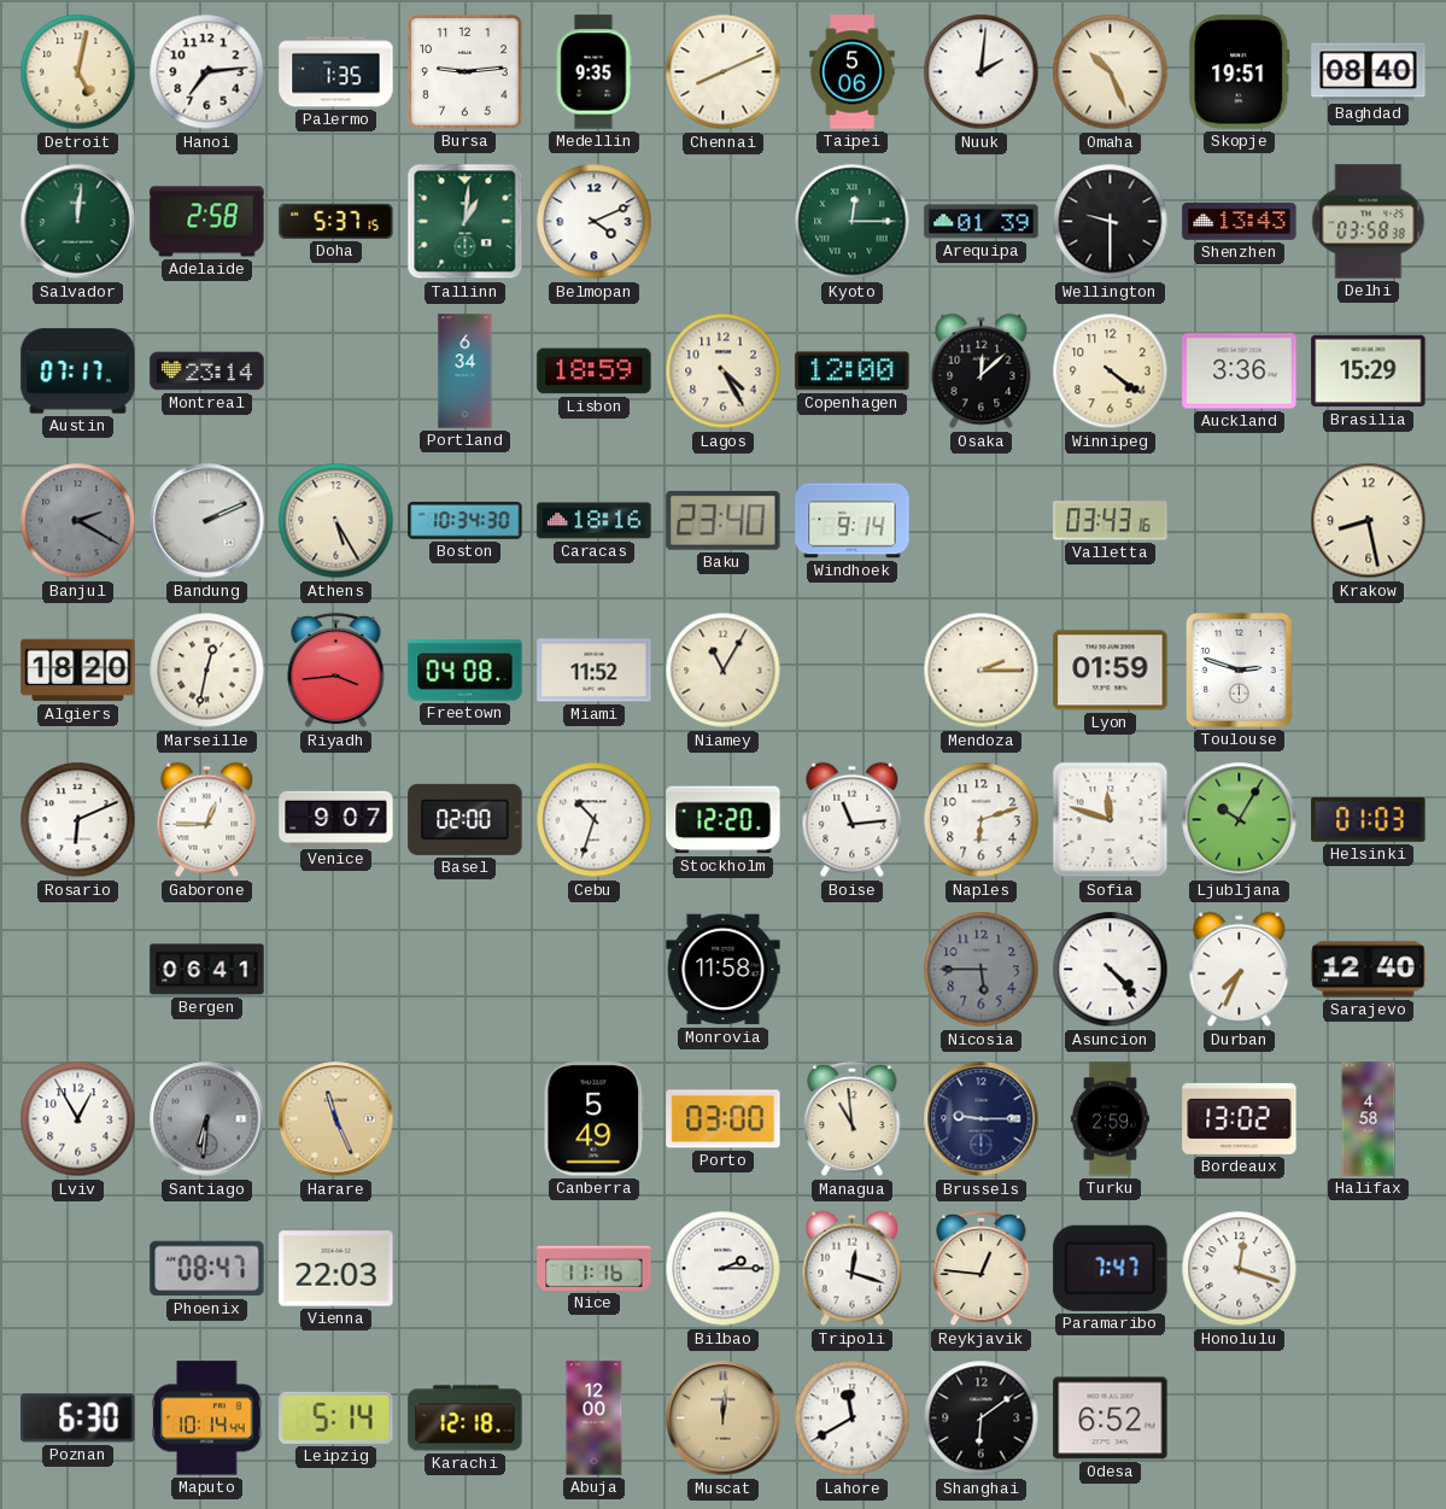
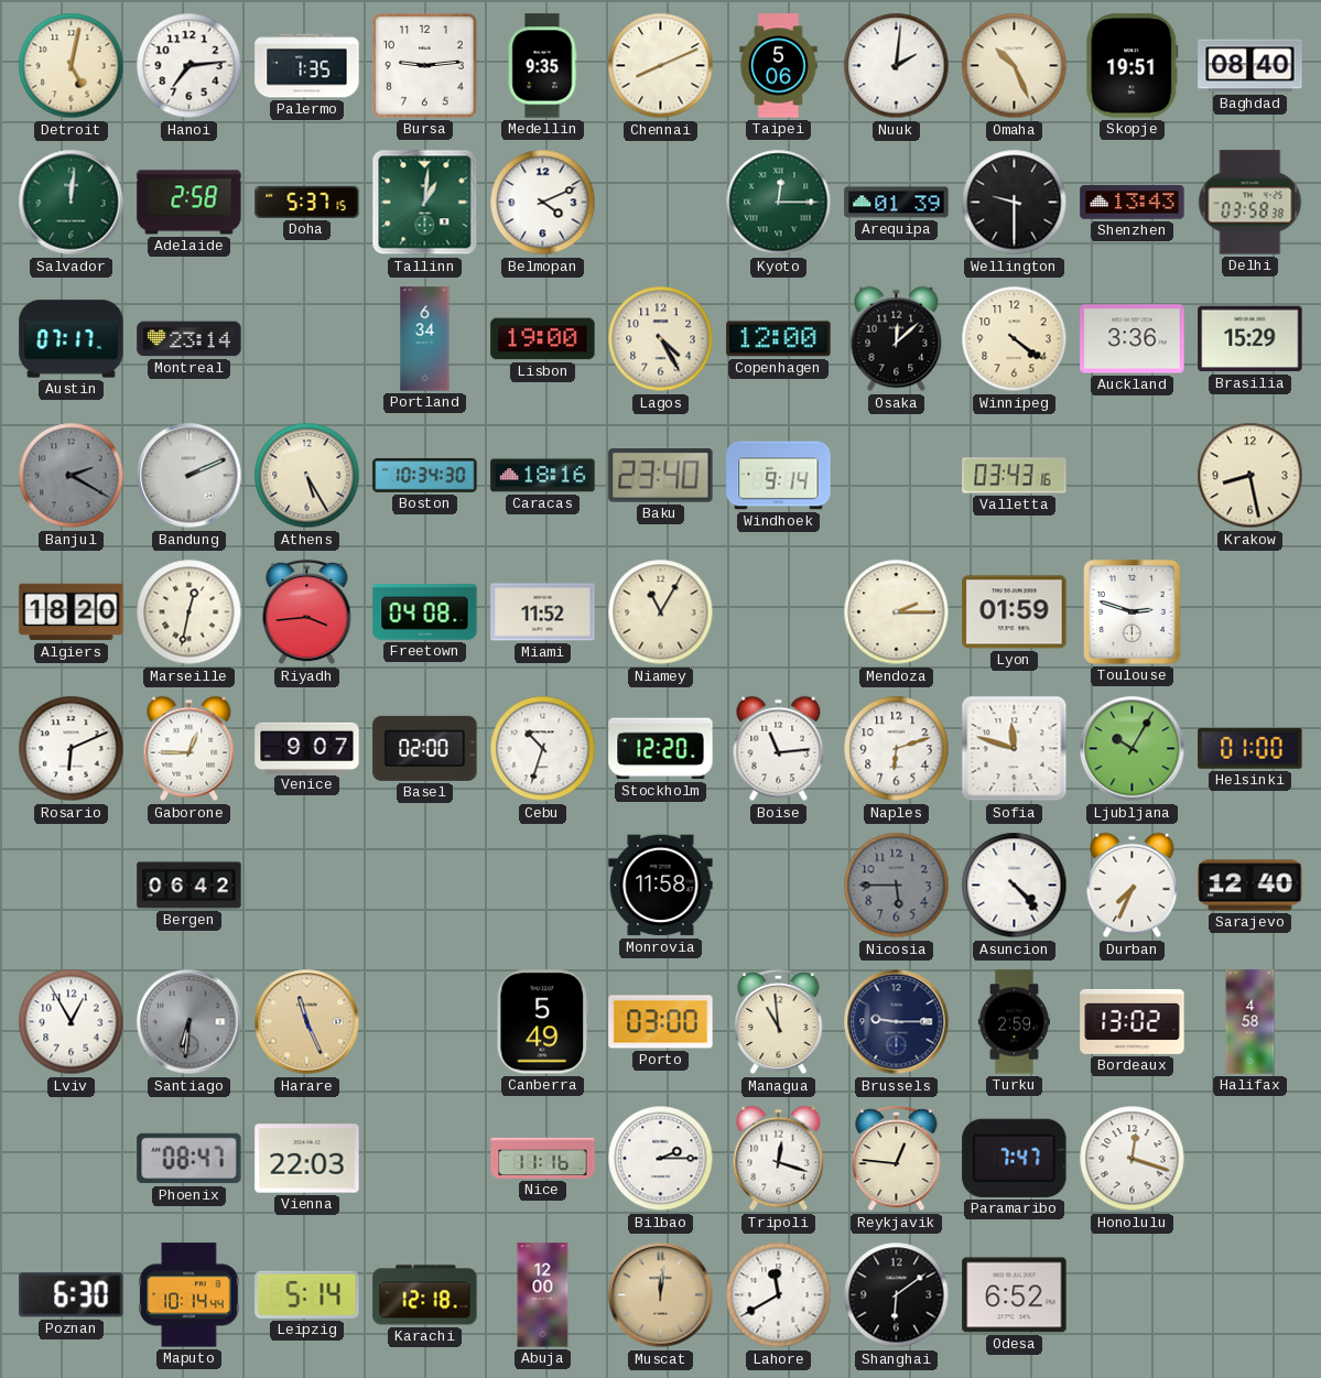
Lisbon: 18:59 -> 19:00
Helsinki: 01:03 -> 01:00
Bergen: 06:41 -> 06:42
